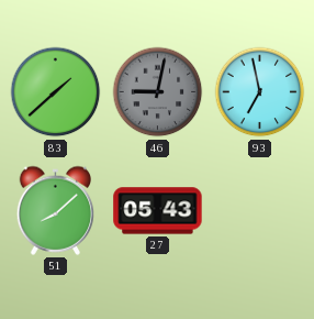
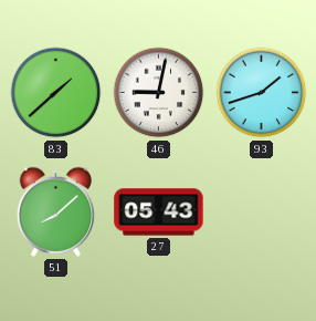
46 dial: grey -> white
93: 6:58 -> 1:42
